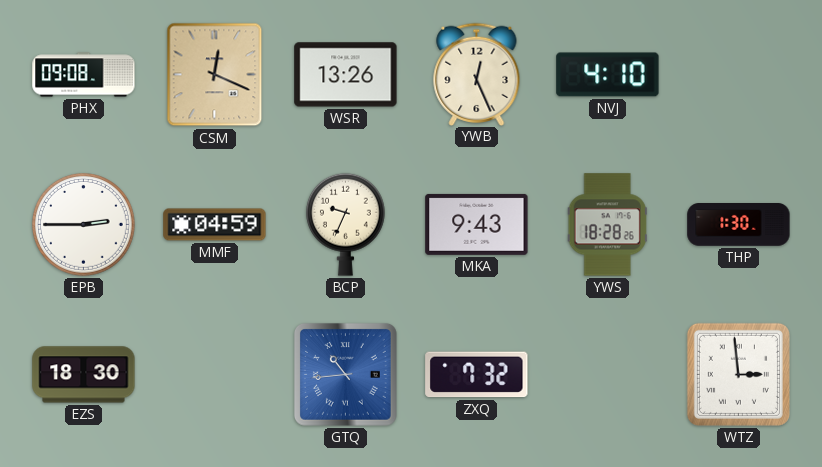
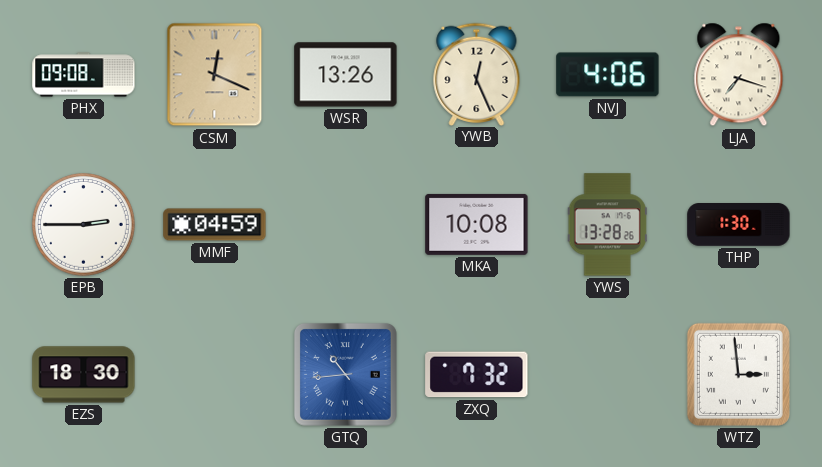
NVJ: 4:10 -> 4:06
LJA: none -> 7:18
BCP: 9:34 -> none
MKA: 9:43 -> 10:08
YWS: 18:28 -> 13:28
